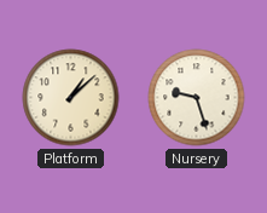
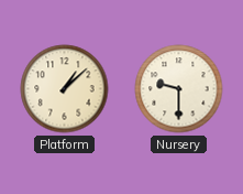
Nursery: 9:27 -> 9:30
